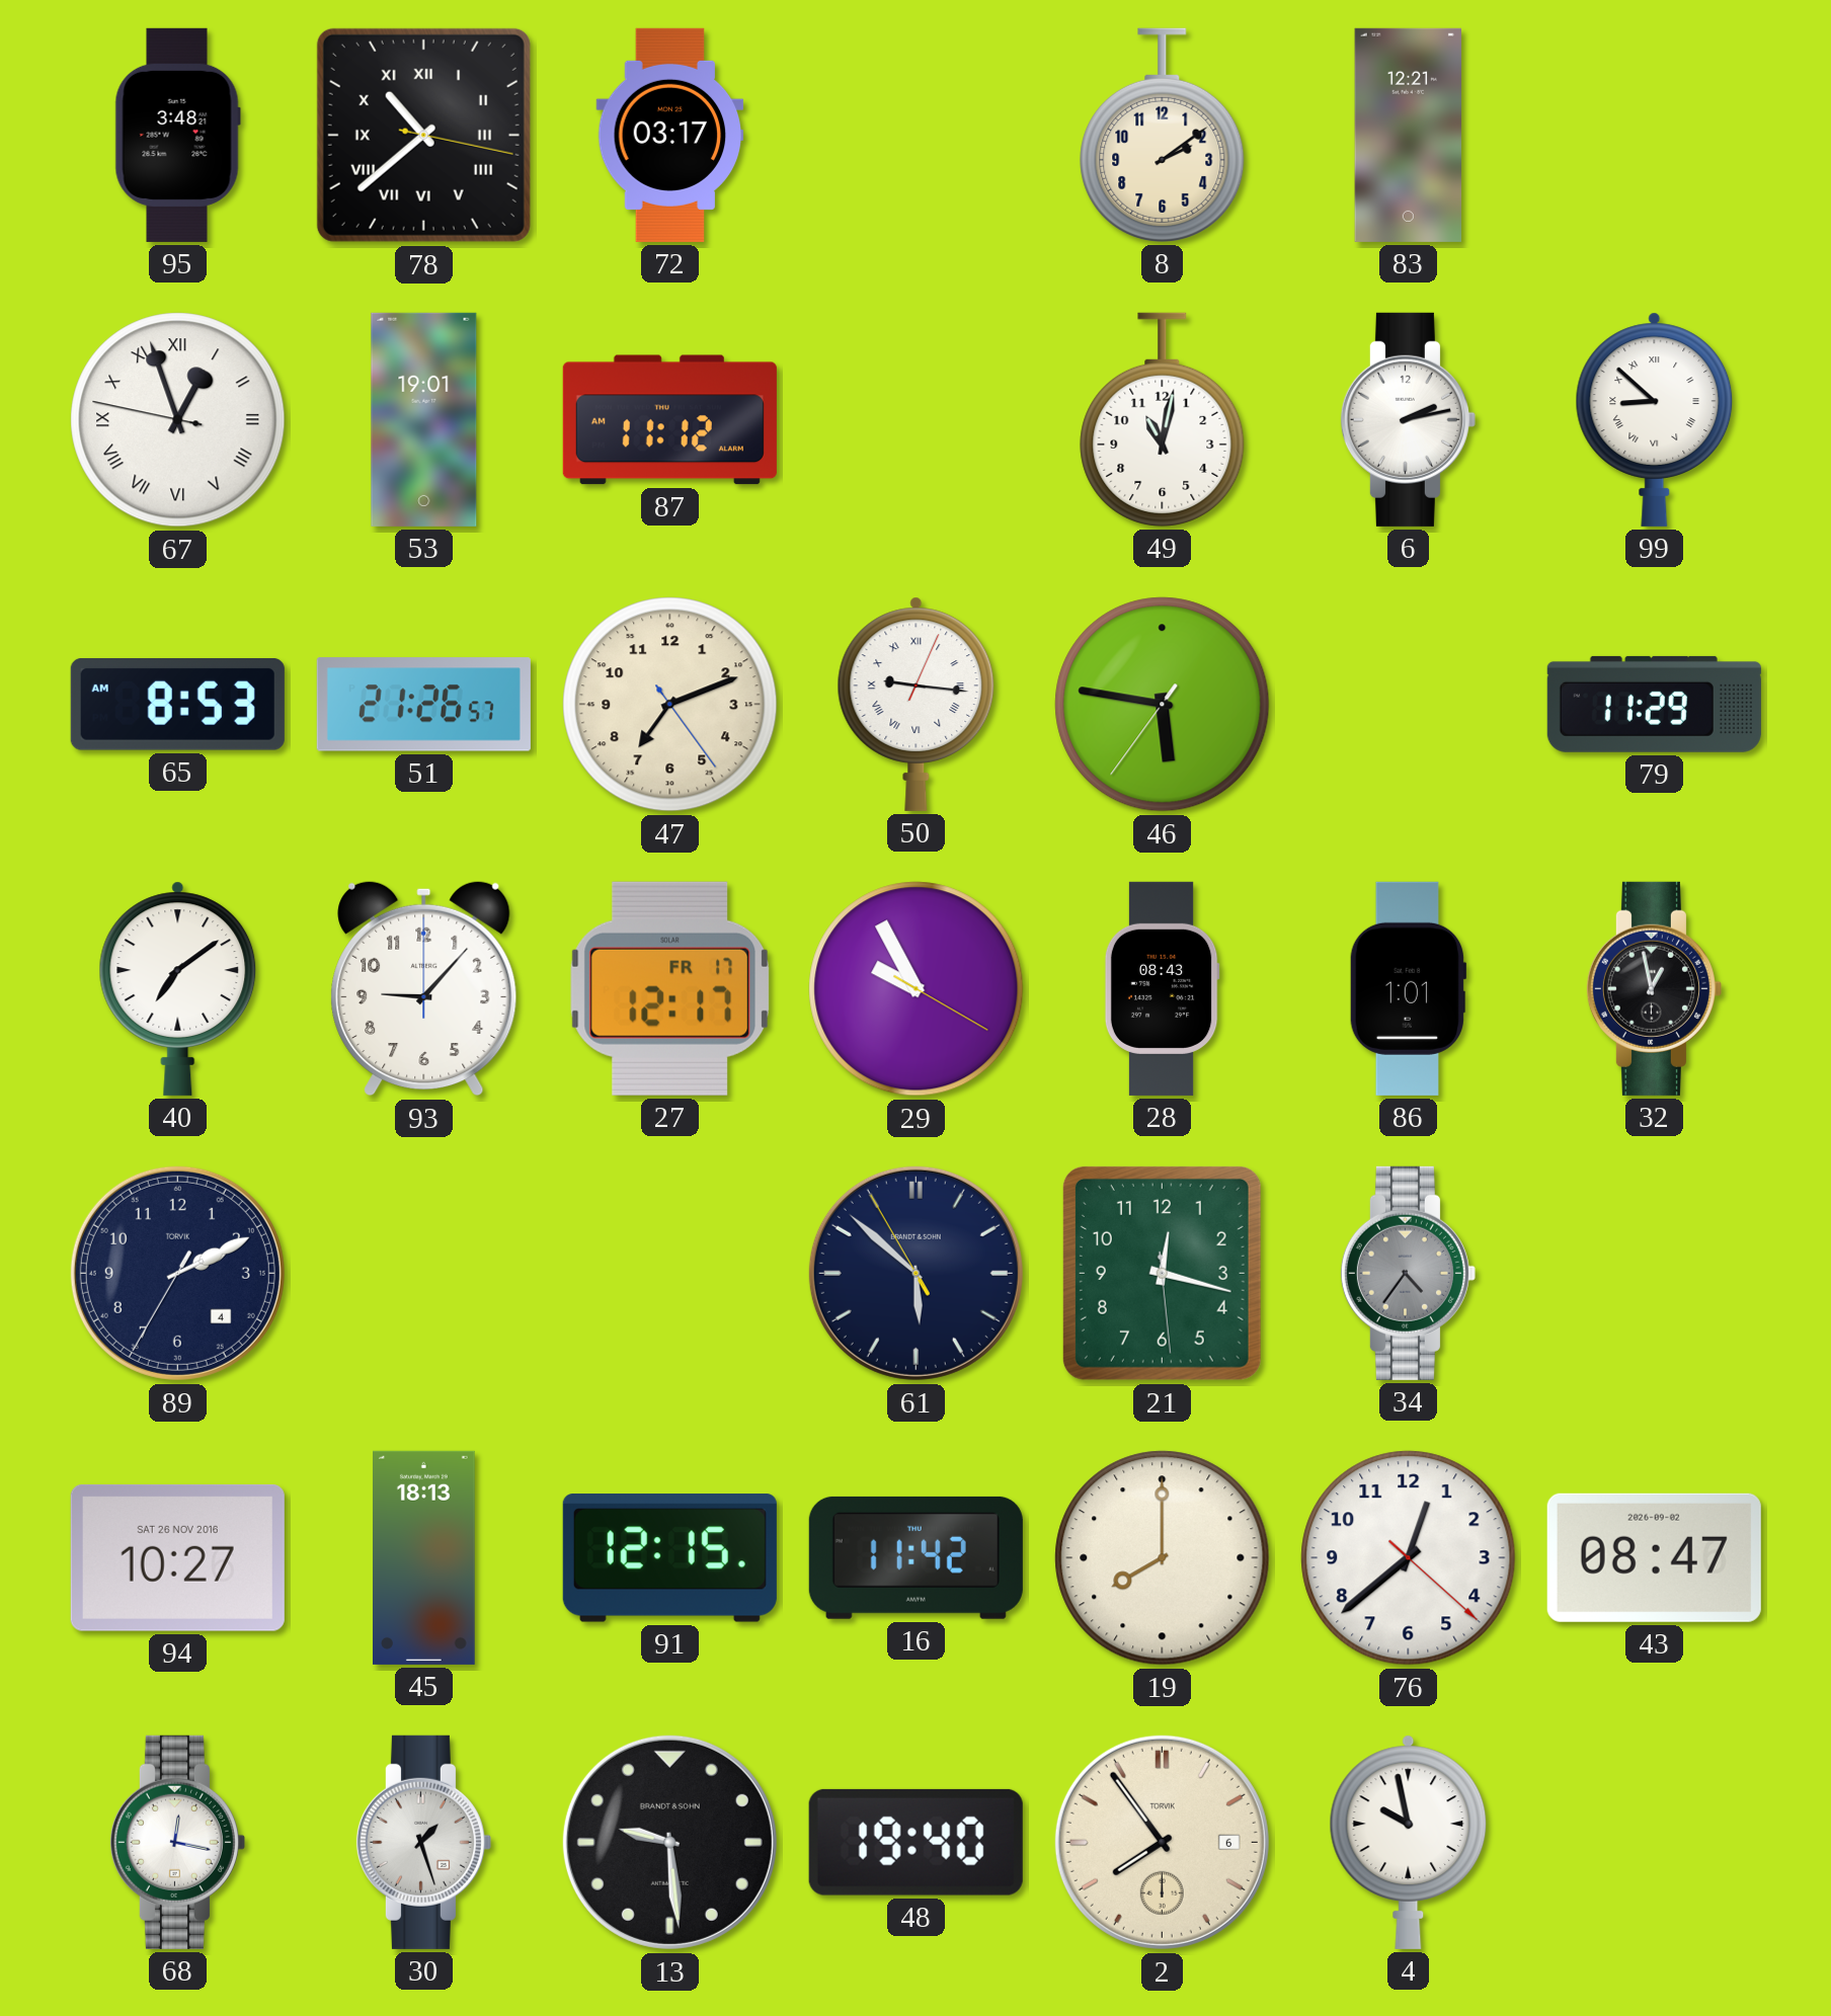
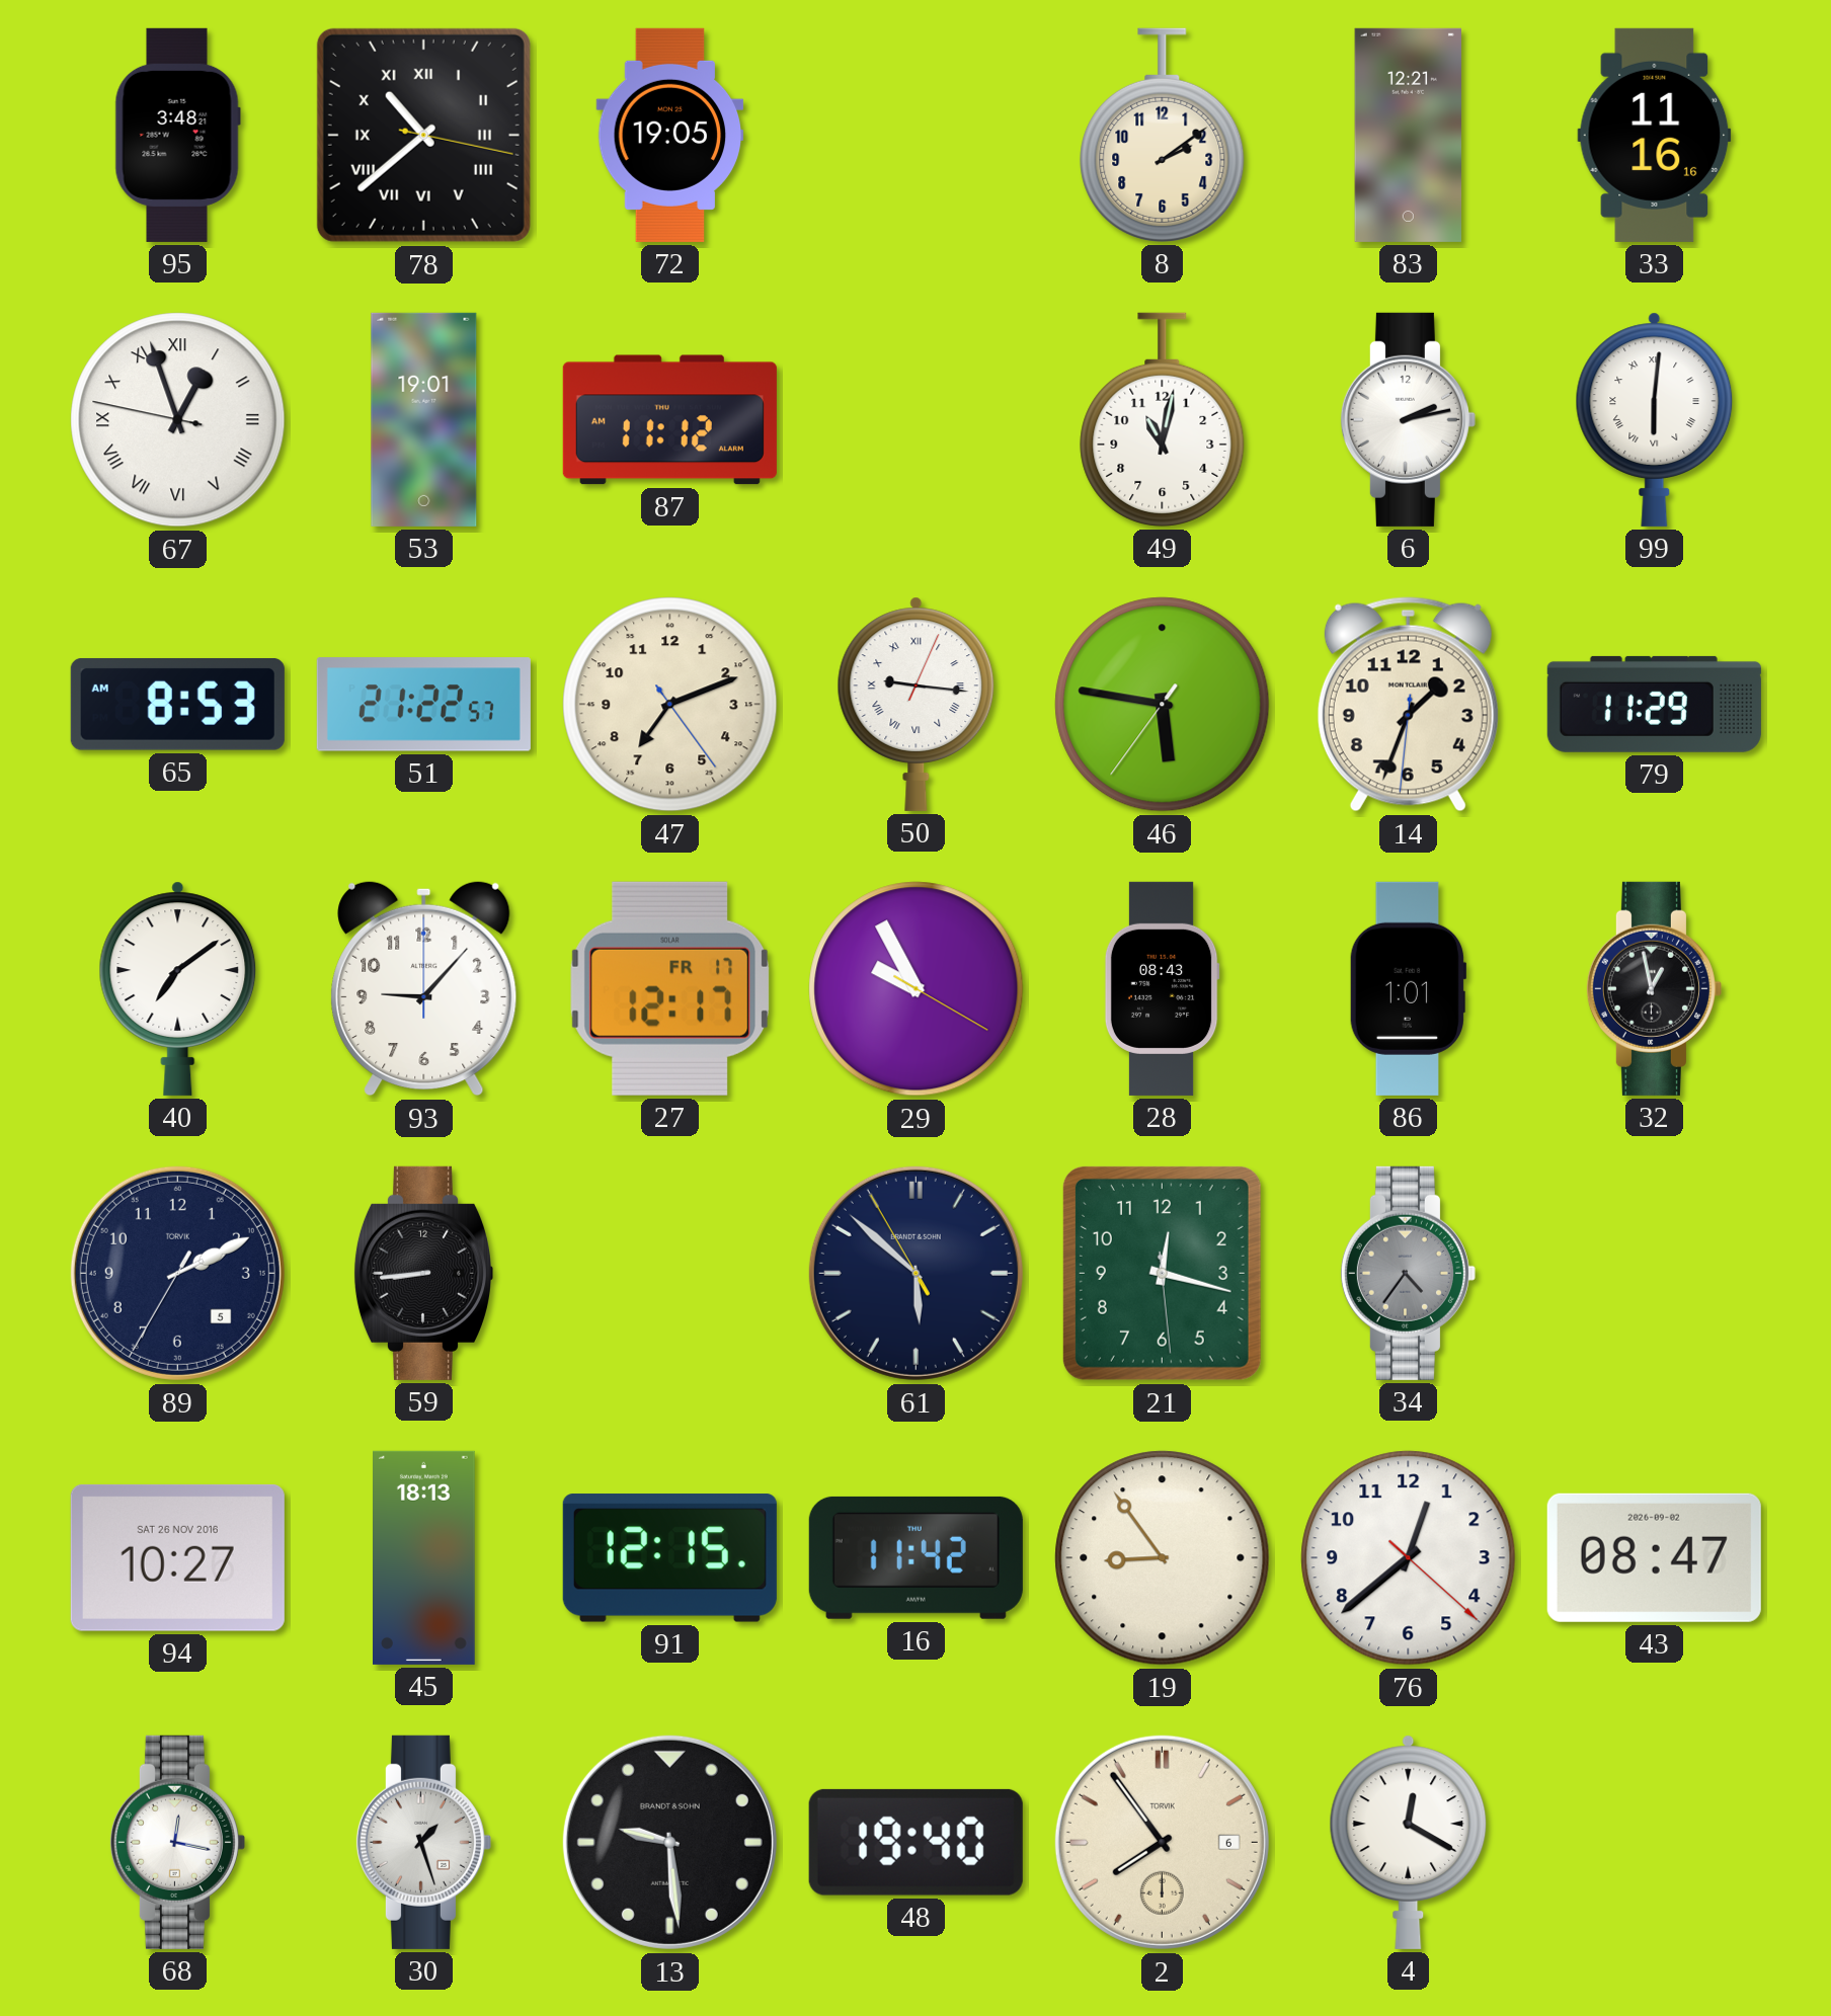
72: 03:17 -> 19:05
33: none -> 11:16
99: 8:52 -> 6:01
51: 21:26 -> 21:22
14: none -> 1:33
89 date: 4 -> 5
59: none -> 8:44
19: 8:00 -> 8:54
4: 9:58 -> 12:20
